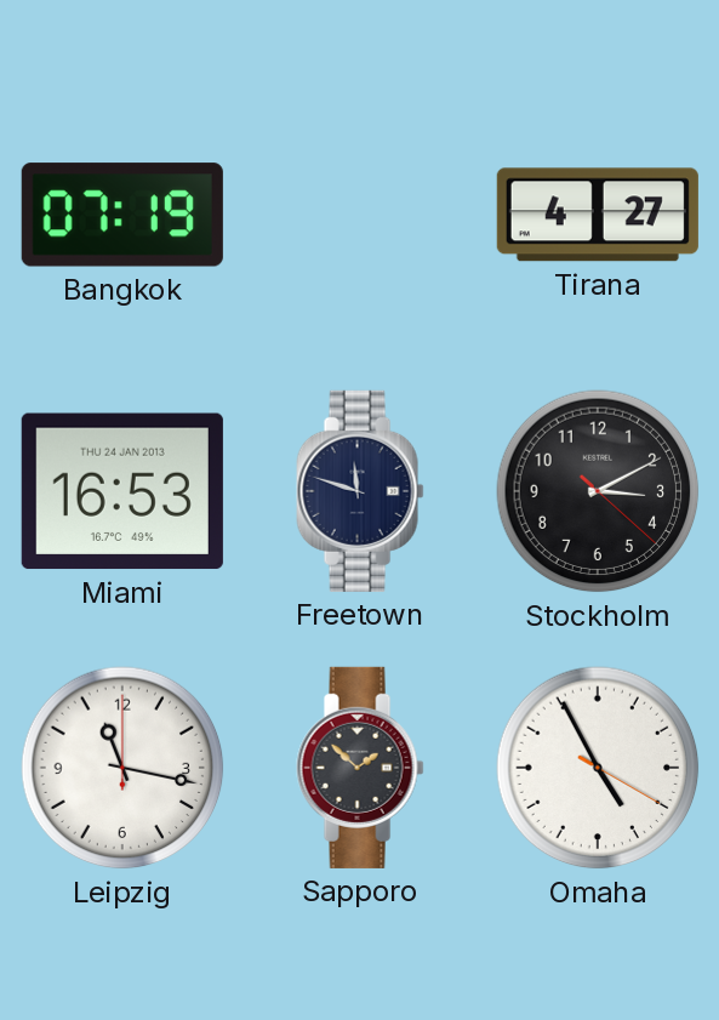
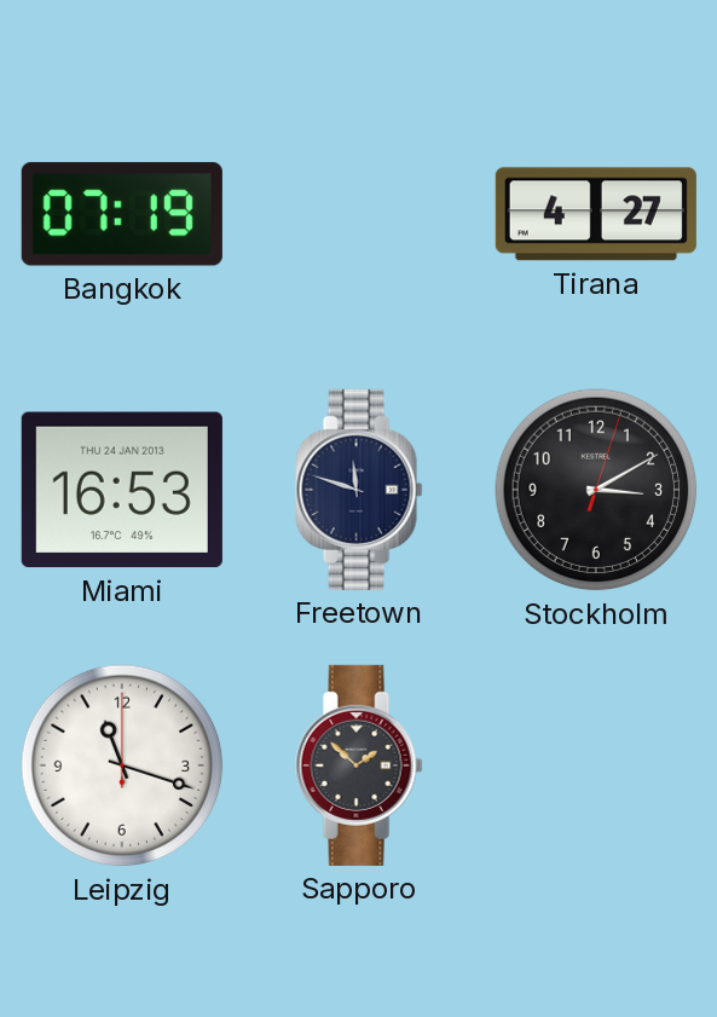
Stockholm: 3:10:22 -> 3:10:03
Leipzig: 11:17 -> 11:18
Omaha: 4:55 -> none
